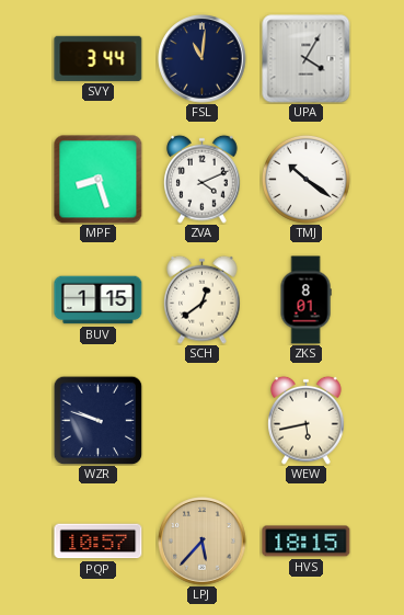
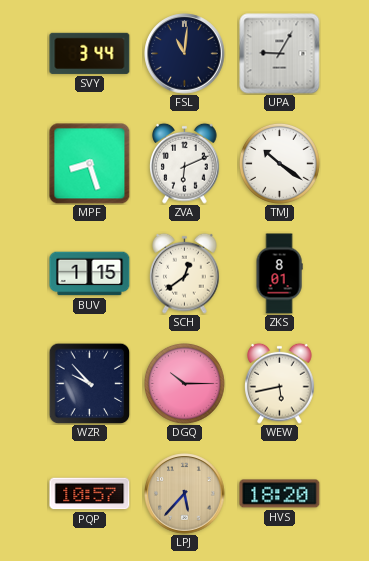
UPA: 4:05 -> 9:05
ZVA: 4:11 -> 6:11
WZR: 9:48 -> 9:53
DGQ: none -> 10:15
HVS: 18:15 -> 18:20
